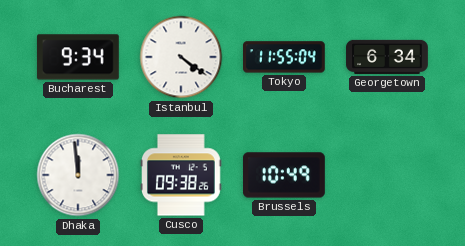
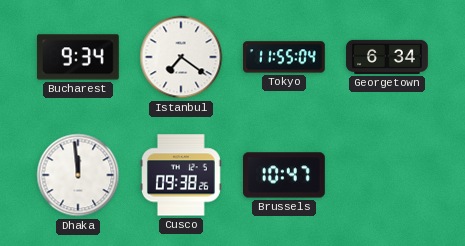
Istanbul: 4:21 -> 7:21
Brussels: 10:49 -> 10:47
